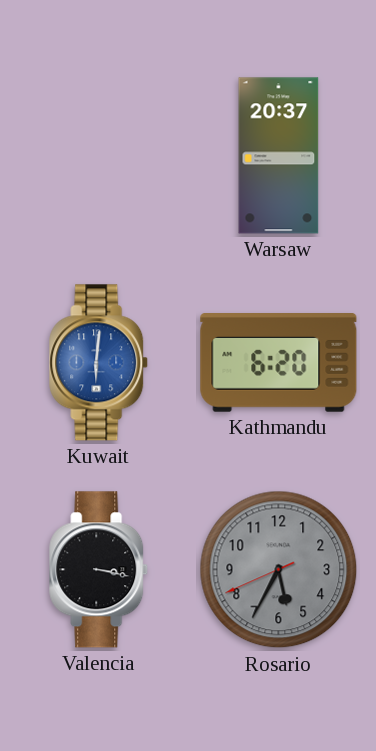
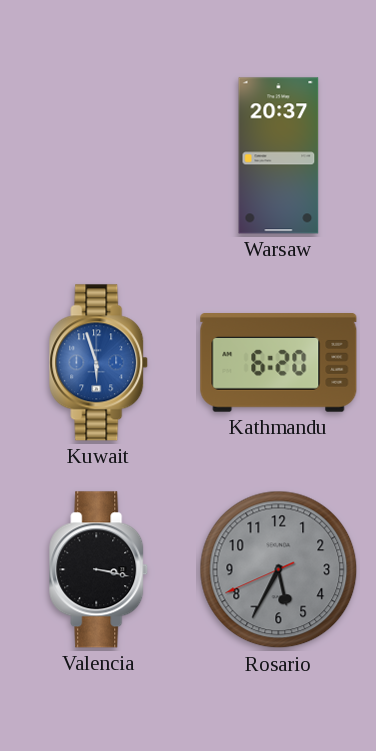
Kuwait: 6:01 -> 5:57
